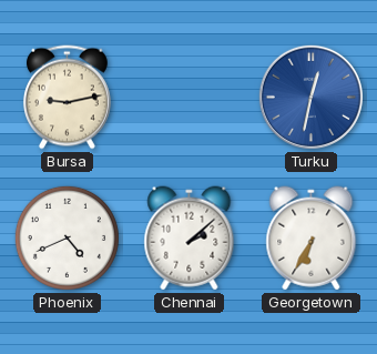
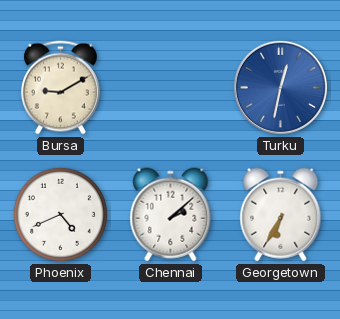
Bursa: 9:13 -> 9:10
